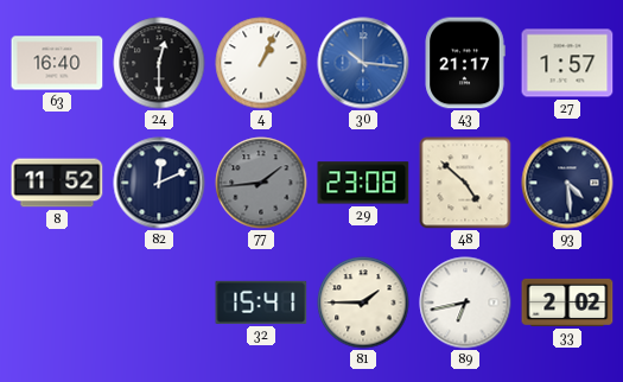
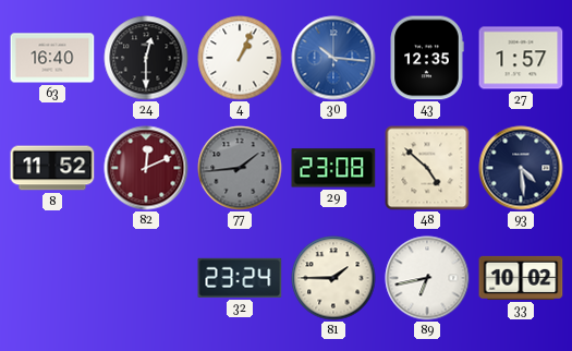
43: 21:17 -> 12:35
82 dial: navy -> burgundy
32: 15:41 -> 23:24
33: 2:02 -> 10:02
